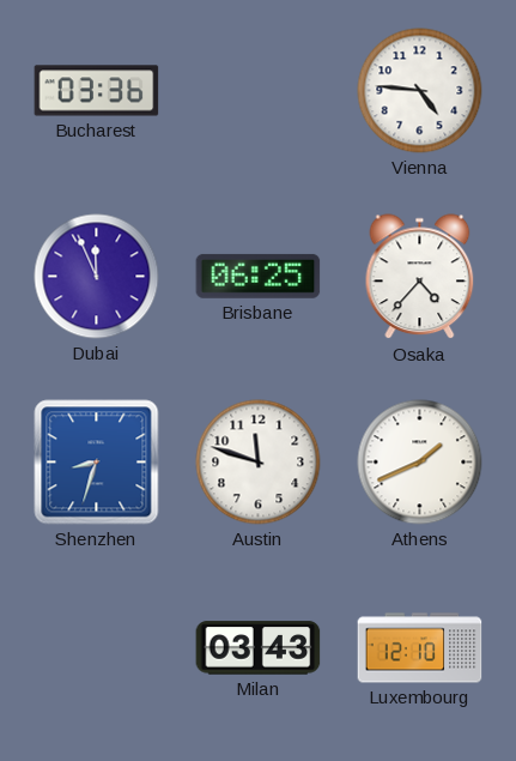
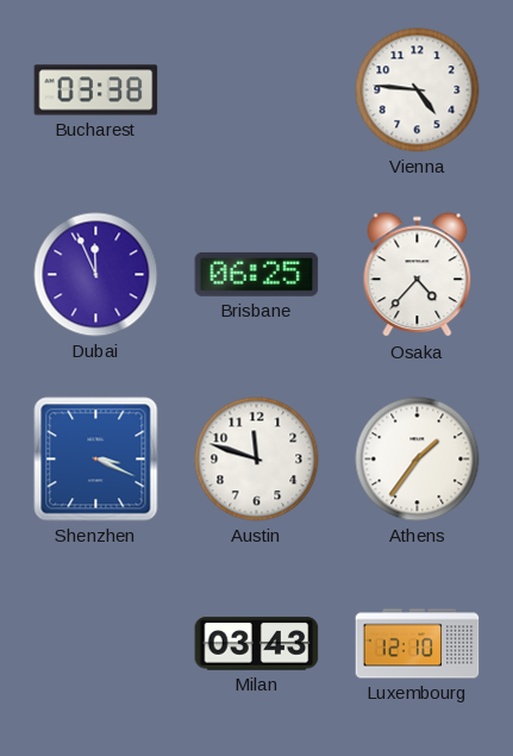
Bucharest: 03:36 -> 03:38
Shenzhen: 8:33 -> 3:19
Athens: 1:41 -> 1:36
